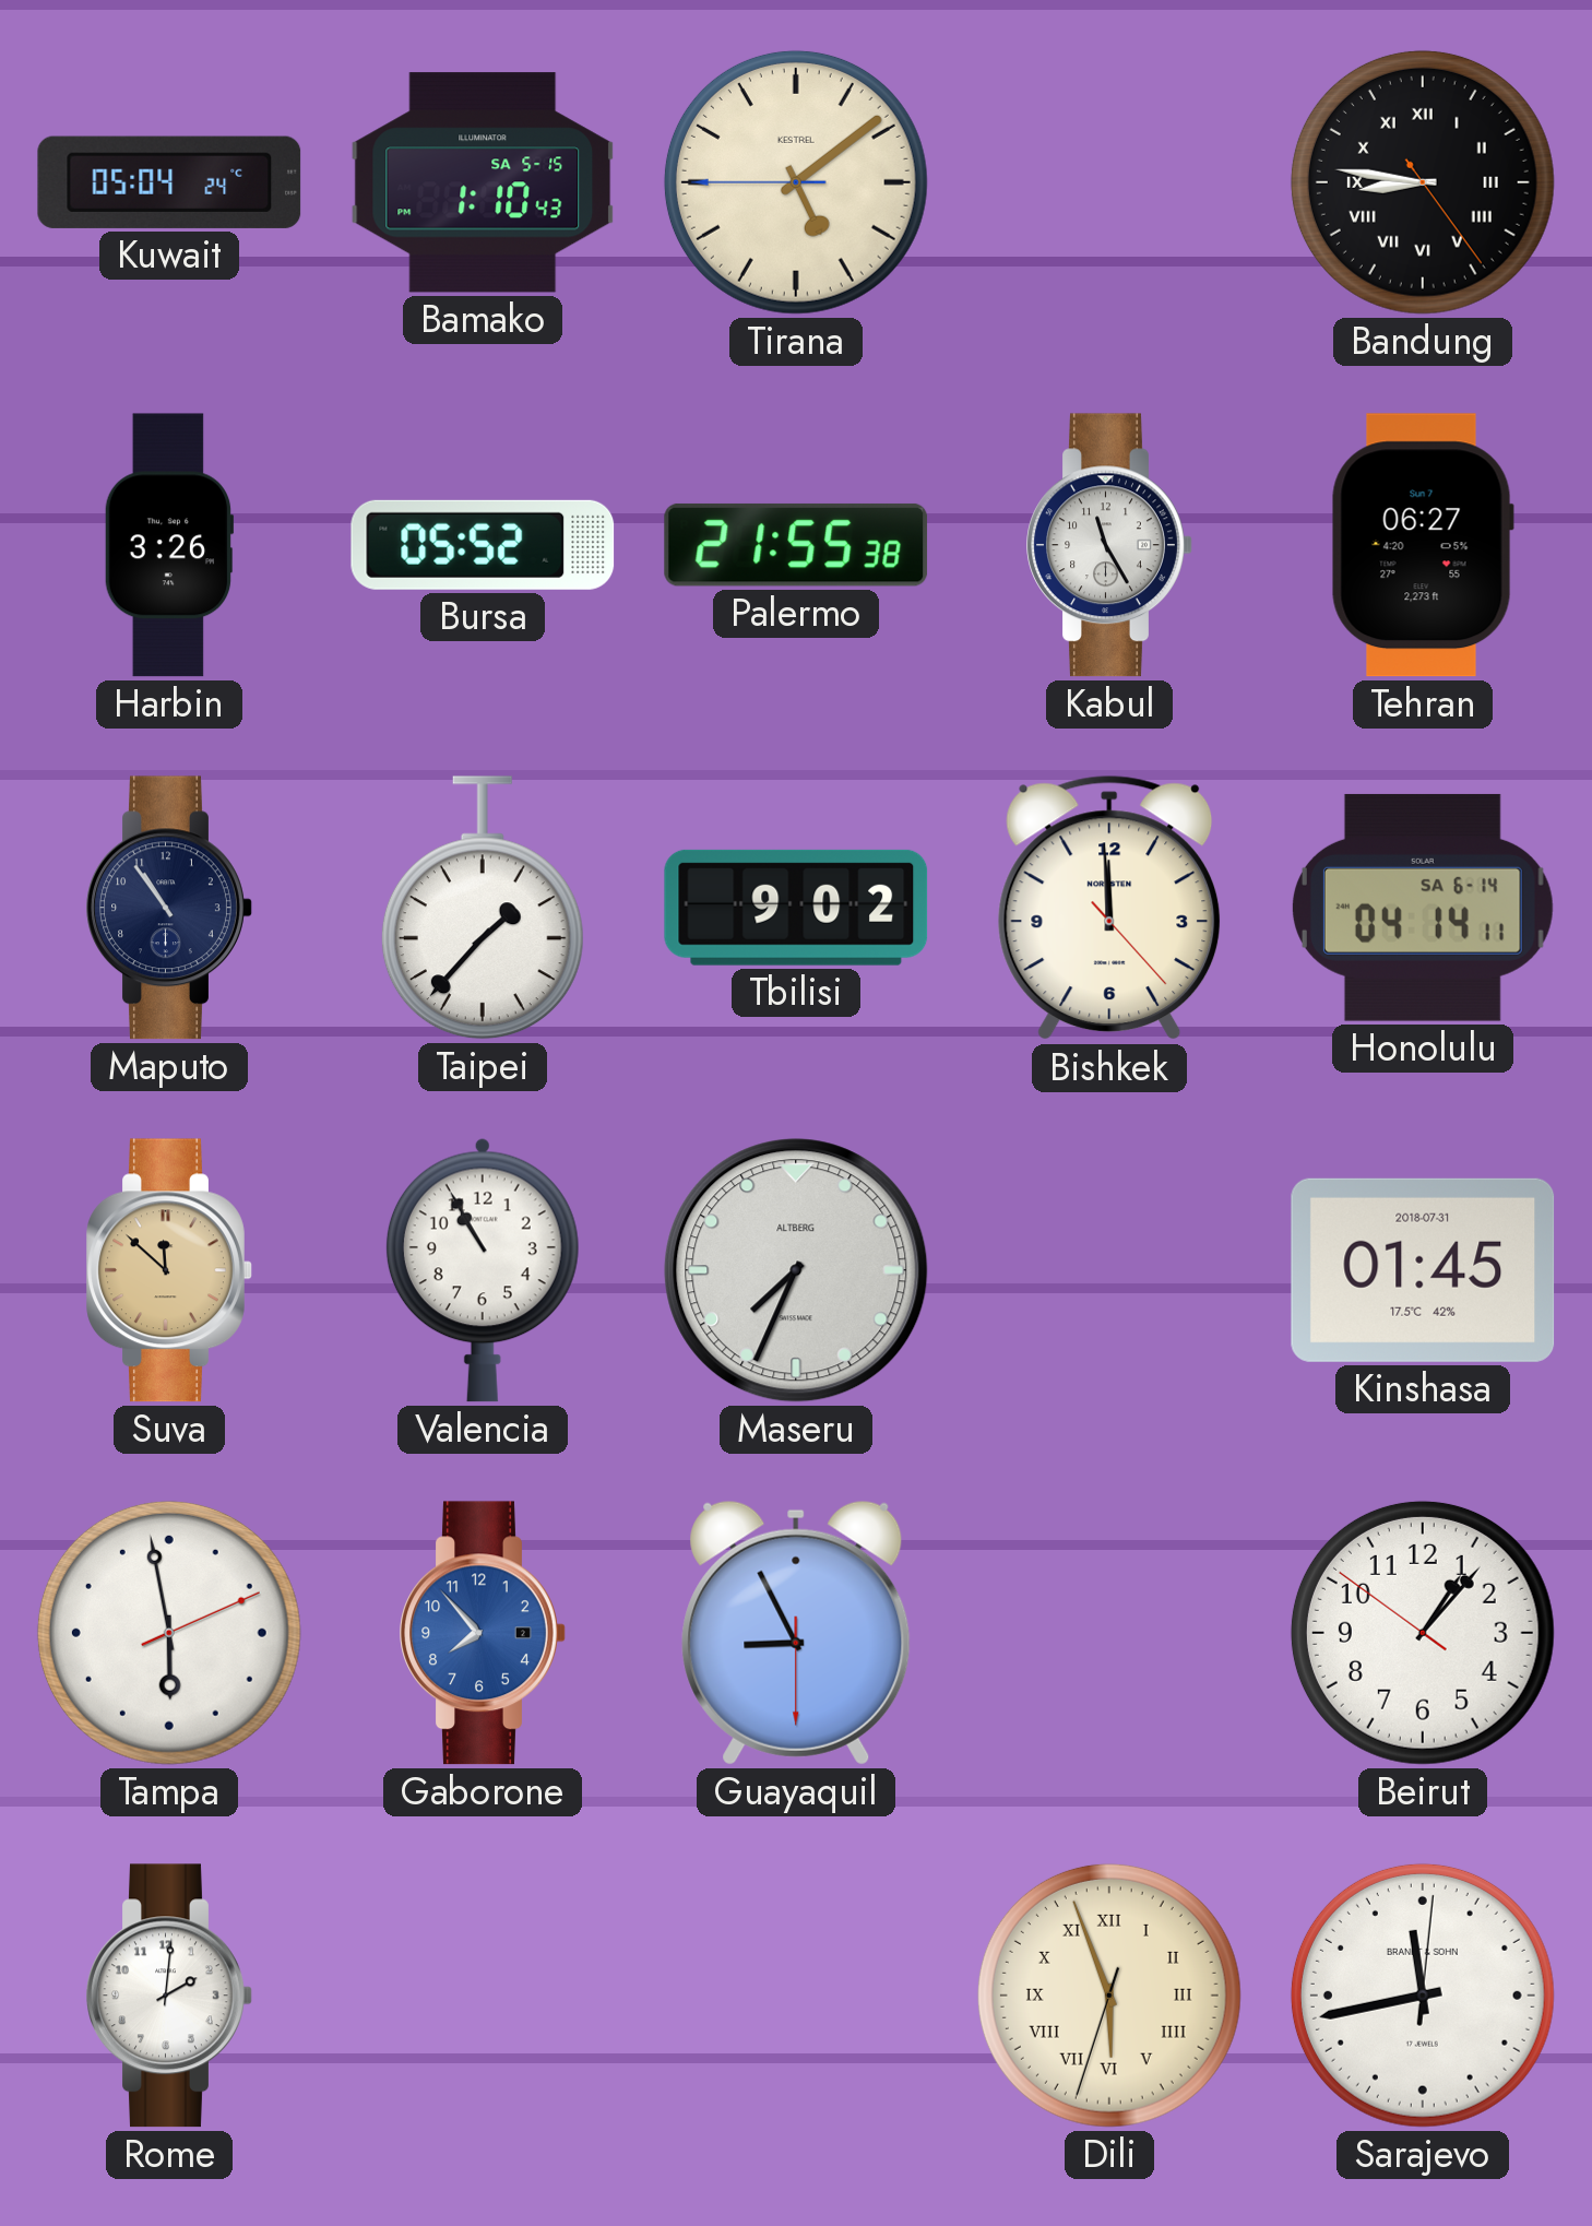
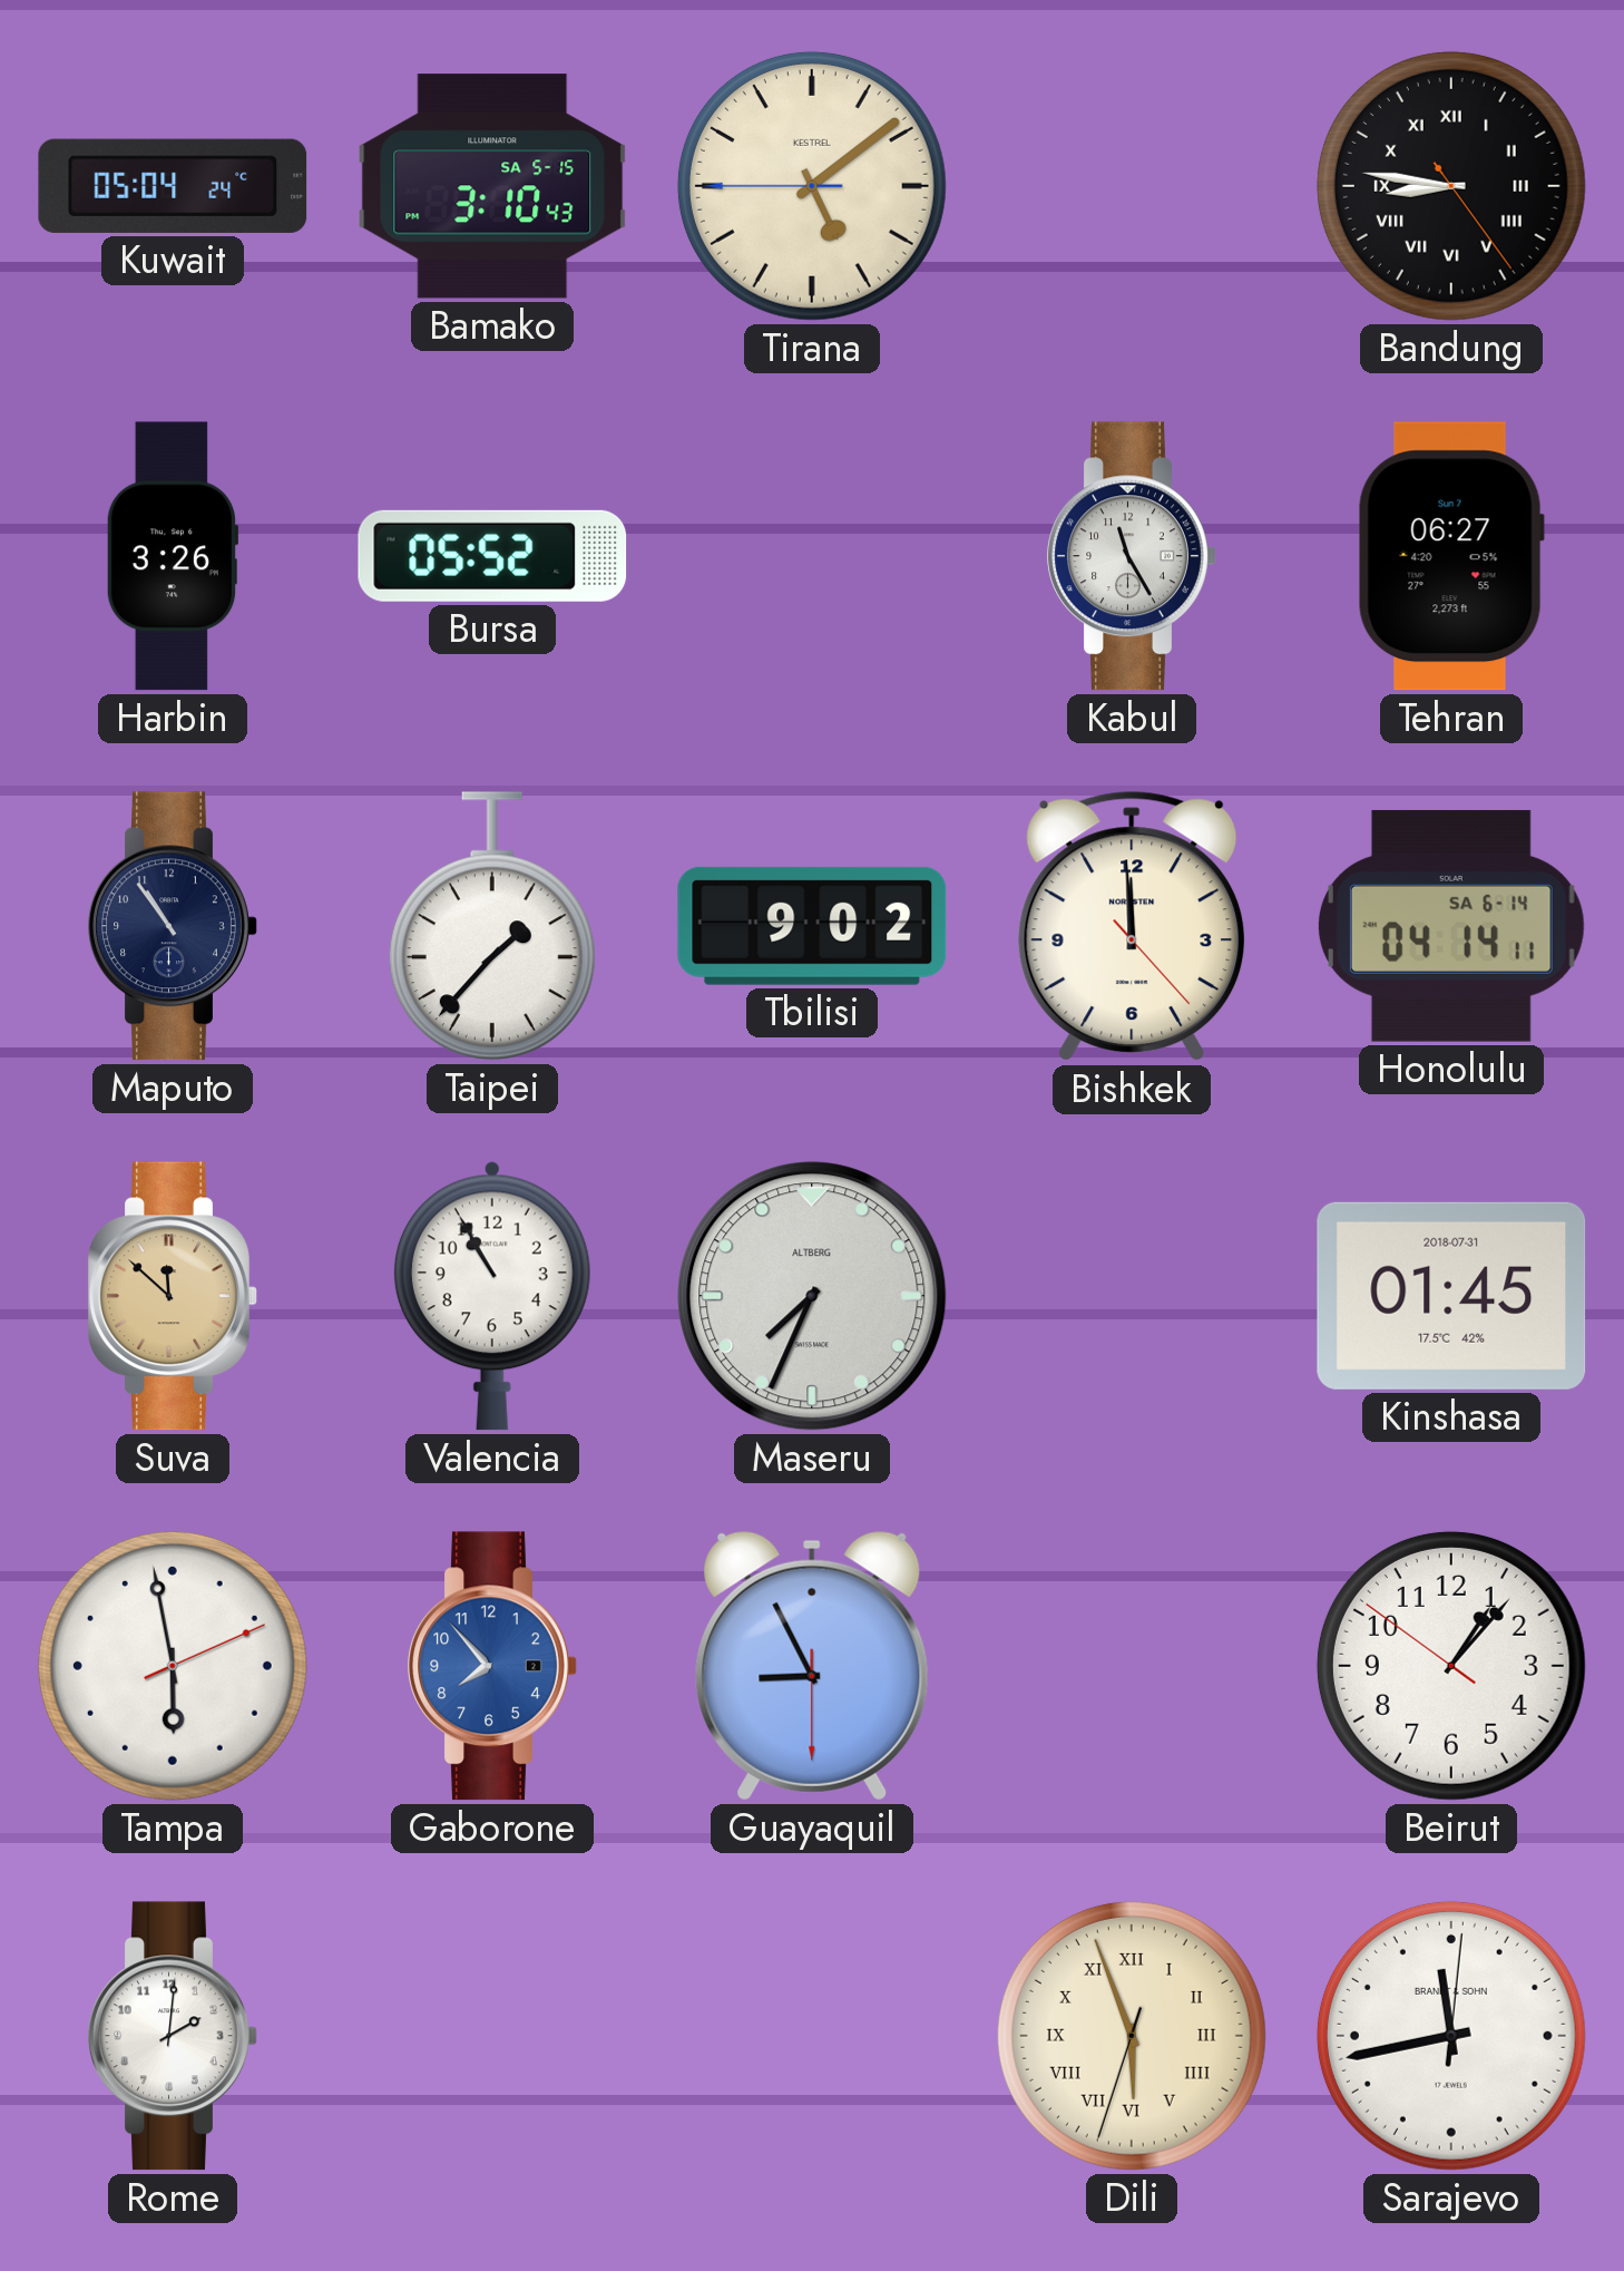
Bamako: 1:10 -> 3:10
Palermo: 21:55 -> none
